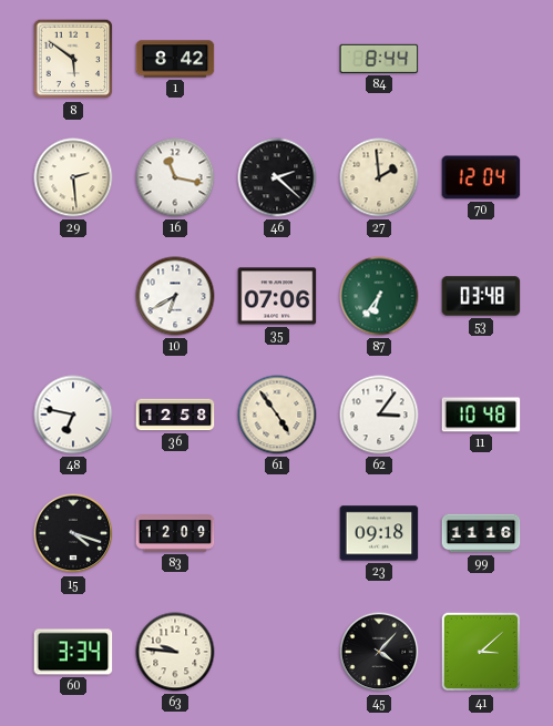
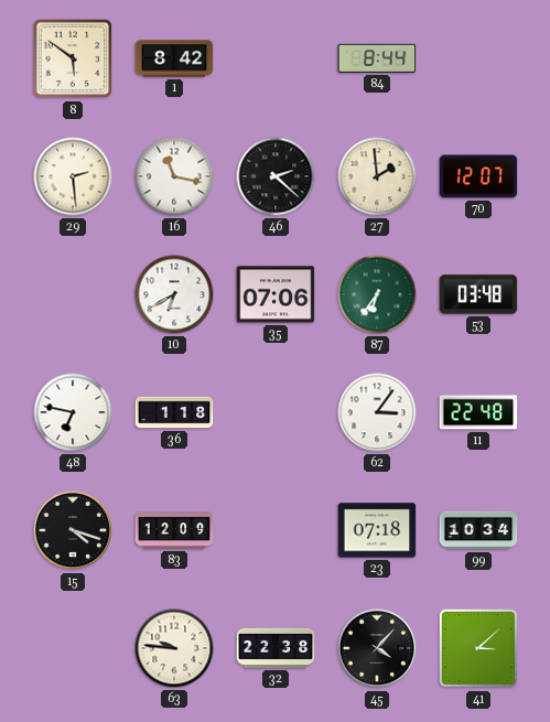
70: 12:04 -> 12:07
36: 12:58 -> 1:18
61: 4:54 -> none
11: 10:48 -> 22:48
23: 09:18 -> 07:18
99: 11:16 -> 10:34
60: 3:34 -> none
32: none -> 22:38
